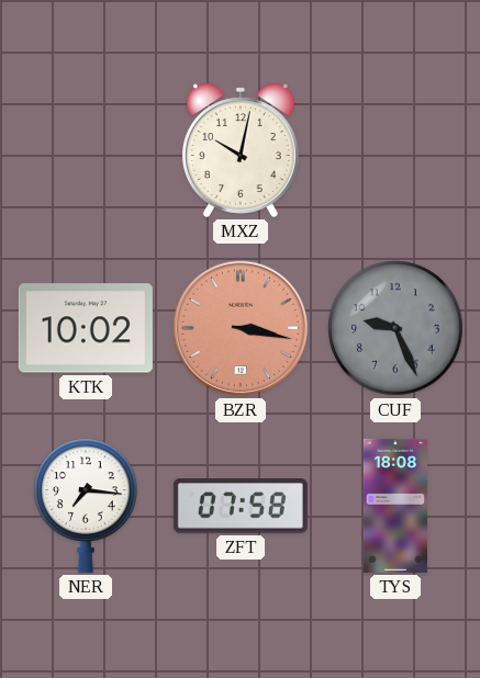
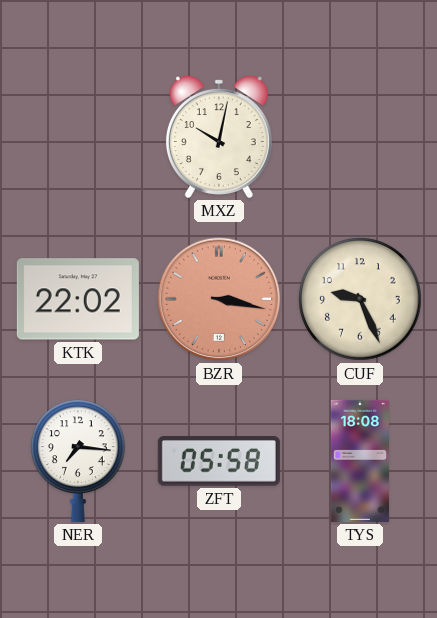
KTK: 10:02 -> 22:02
CUF dial: grey -> cream
ZFT: 07:58 -> 05:58
